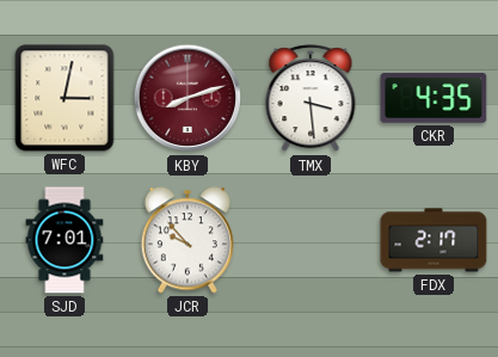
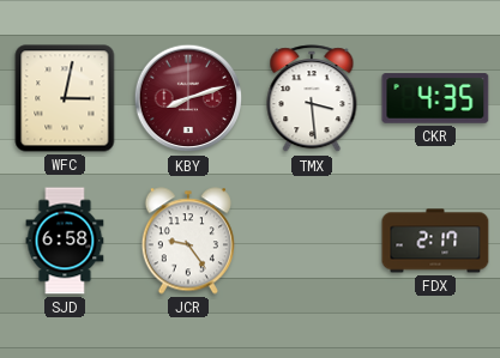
SJD: 7:01 -> 6:58
JCR: 9:53 -> 9:24
